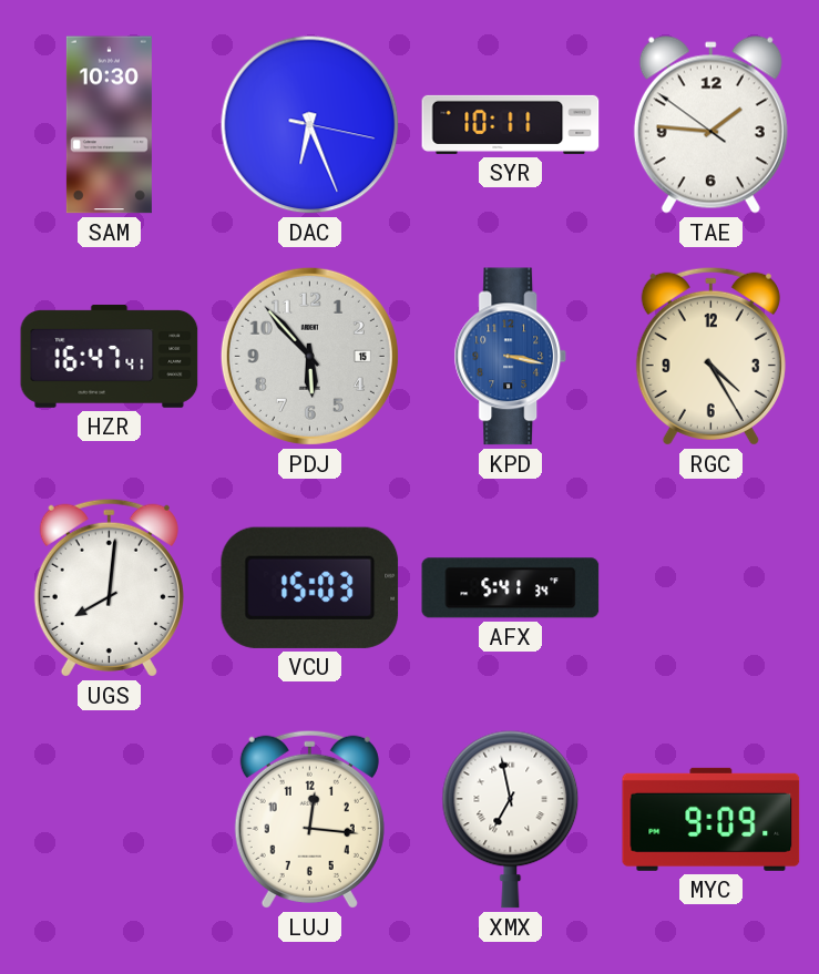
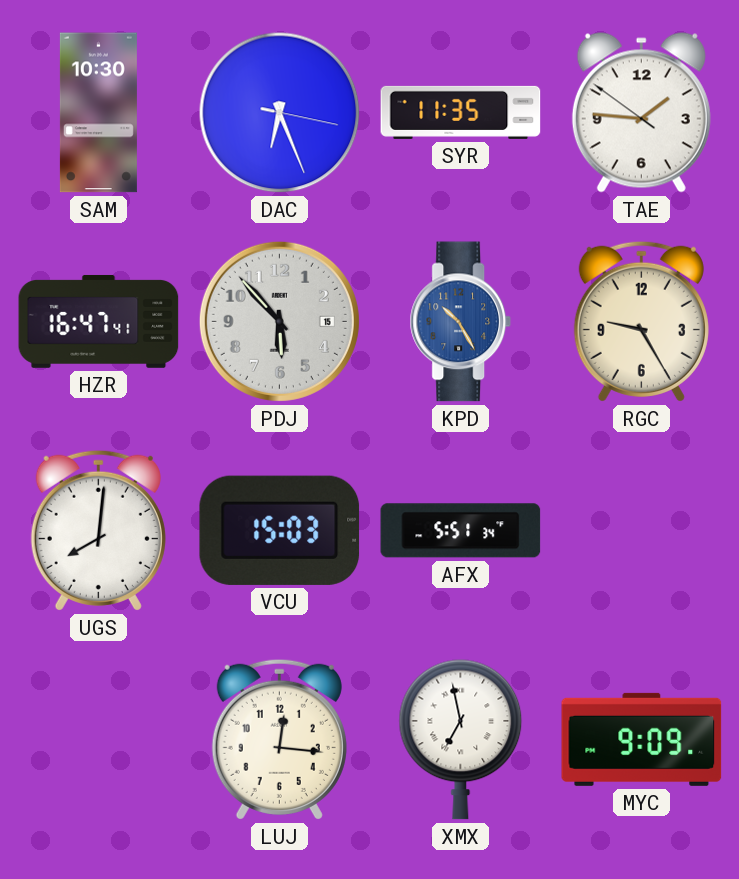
SYR: 10:11 -> 11:35
KPD: 3:17 -> 10:25
RGC: 4:25 -> 9:25
AFX: 5:41 -> 5:51
